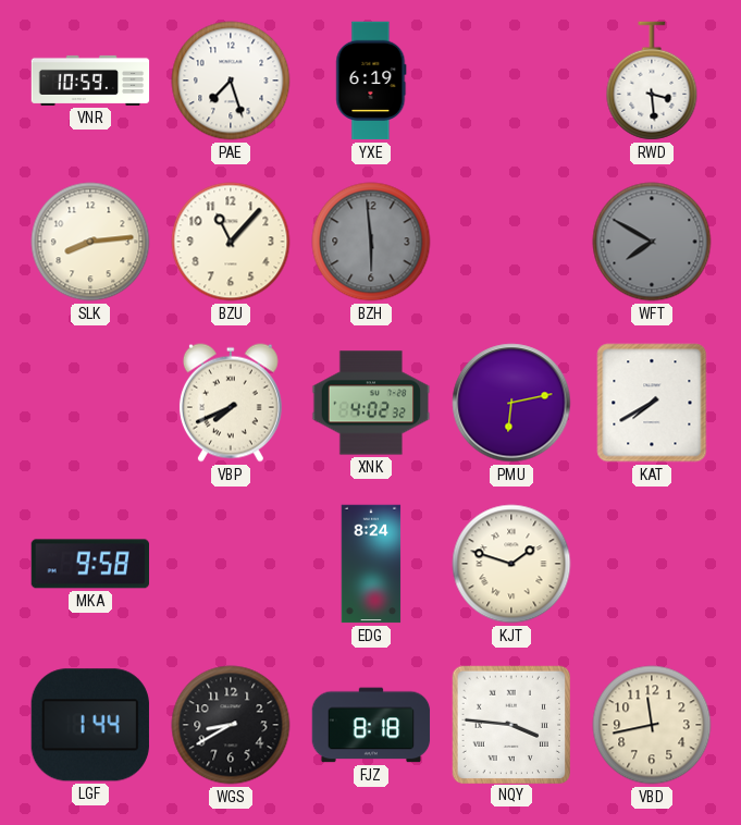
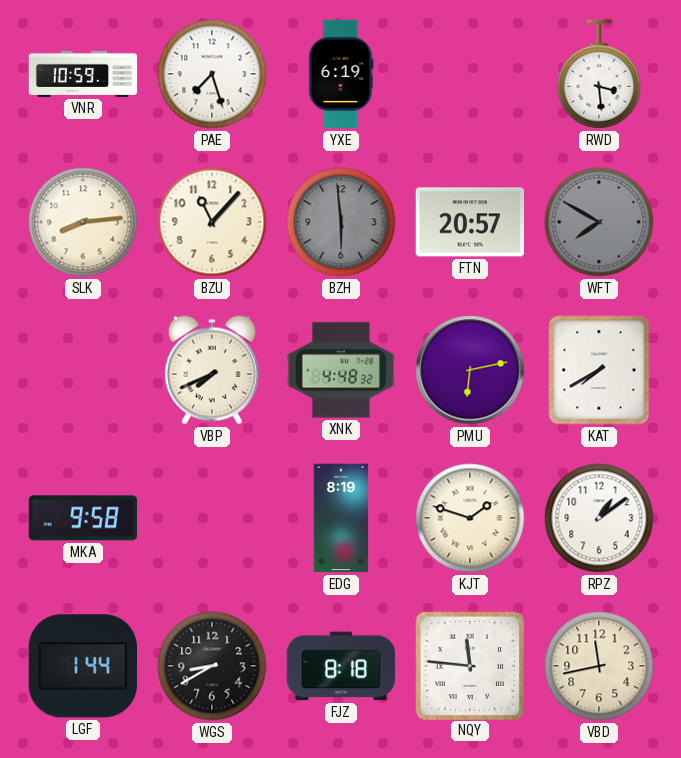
FTN: none -> 20:57
XNK: 4:02 -> 4:48
EDG: 8:24 -> 8:19
RPZ: none -> 1:09
NQY: 3:46 -> 11:46
